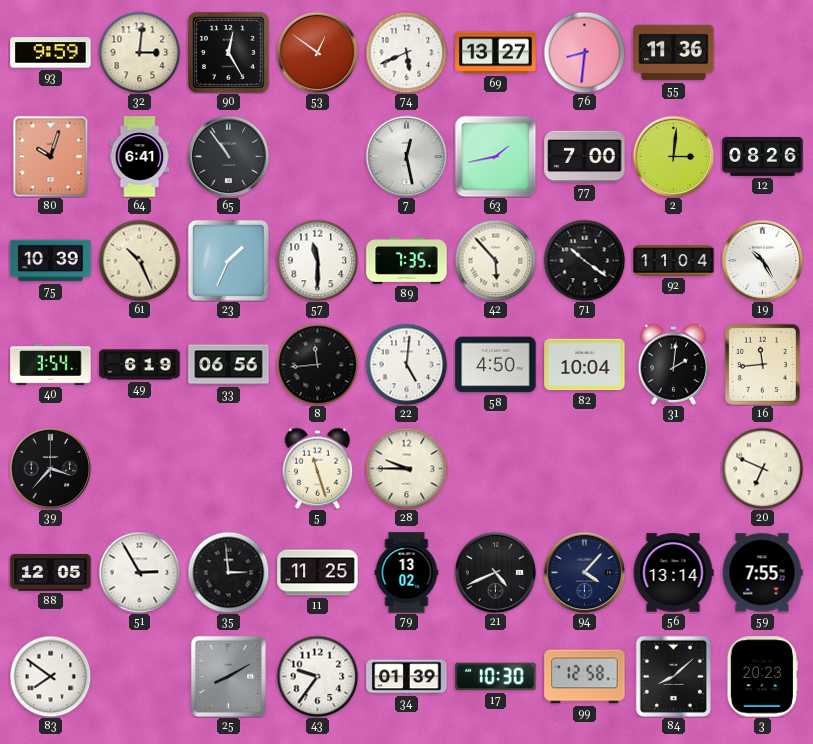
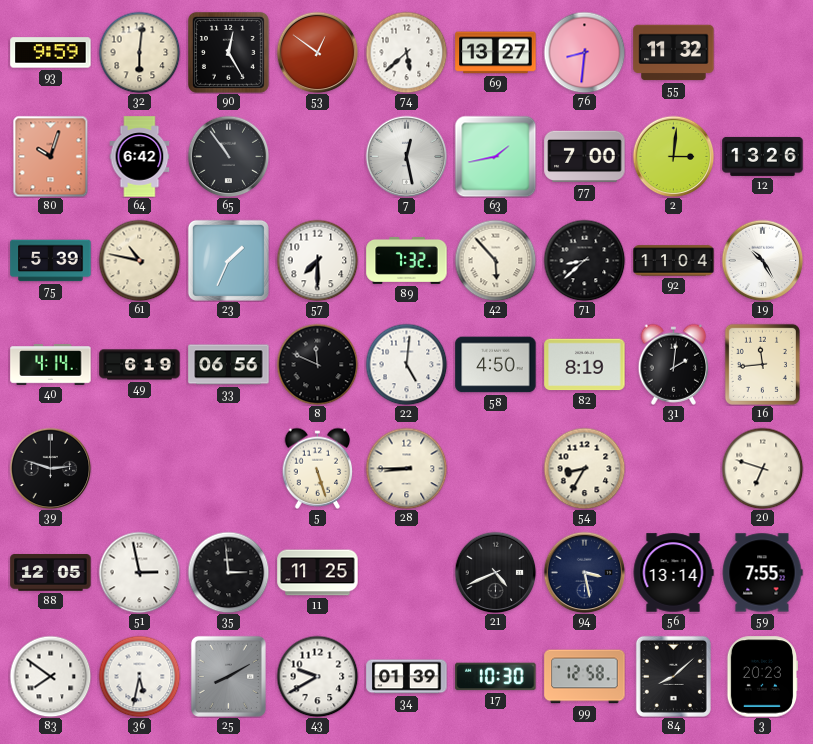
32: 3:01 -> 6:01
74: 5:41 -> 5:38
55: 11:36 -> 11:32
64: 6:41 -> 6:42
12: 08:26 -> 13:26
75: 10:39 -> 5:39
61: 10:26 -> 10:47
57: 11:30 -> 7:30
89: 7:35 -> 7:32
71: 10:21 -> 8:38
40: 3:54 -> 4:14
8: 11:44 -> 11:49
82: 10:04 -> 8:19
39: 3:37 -> 2:48
5: 11:27 -> 5:27
28: 9:45 -> 8:45
54: none -> 8:35
20: 6:49 -> 6:48
51: 2:55 -> 2:58
79: 13:02 -> none
94: 4:07 -> 3:28
36: none -> 5:32
43: 9:36 -> 9:40
